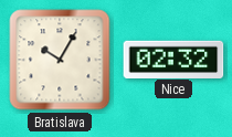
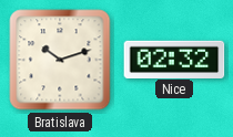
Bratislava: 10:05 -> 10:12
